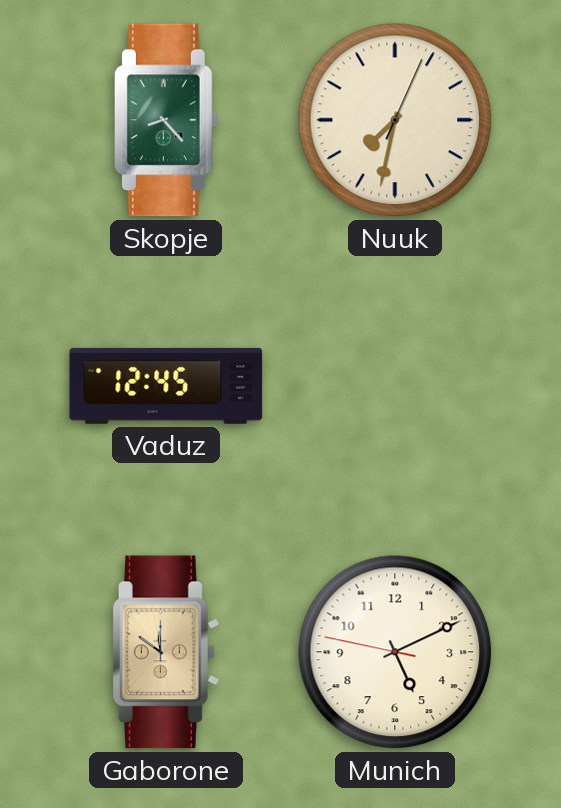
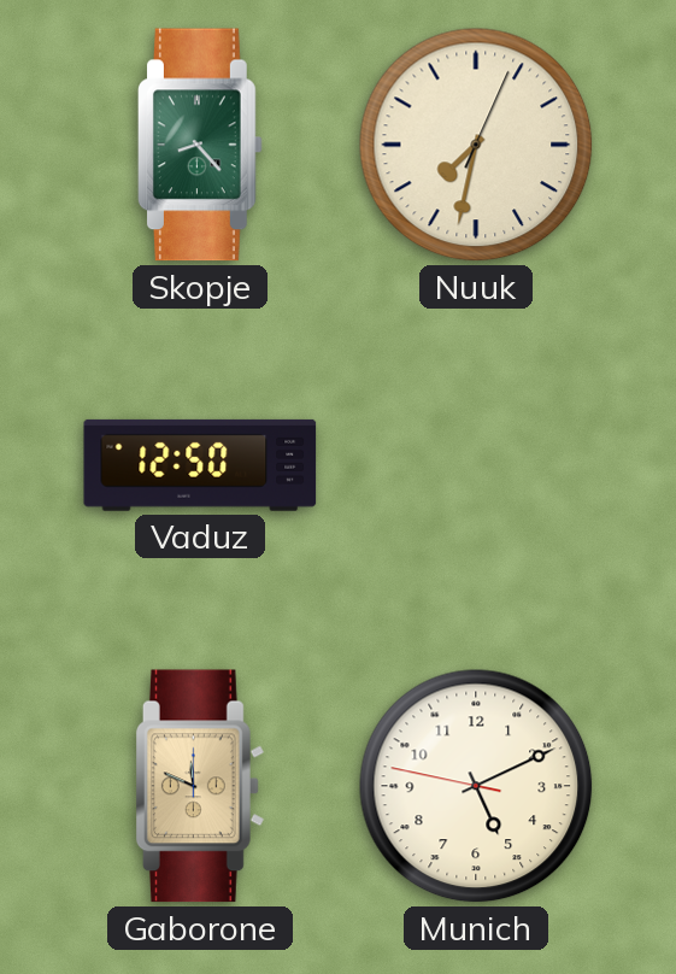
Vaduz: 12:45 -> 12:50
Gaborone: 11:51 -> 11:49
